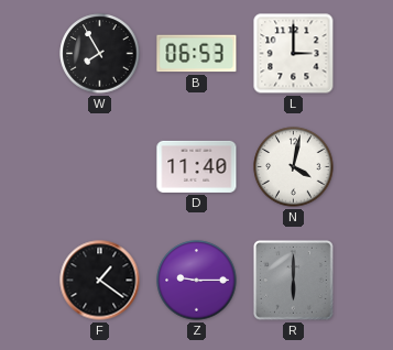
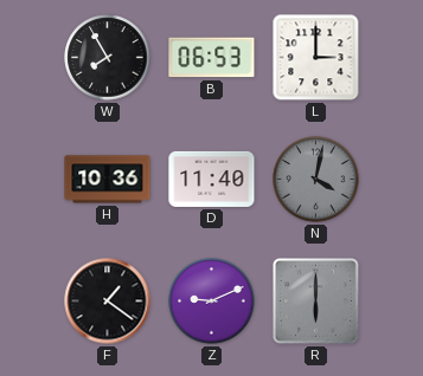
H: none -> 10:36
N dial: white -> grey
Z: 9:15 -> 9:11
